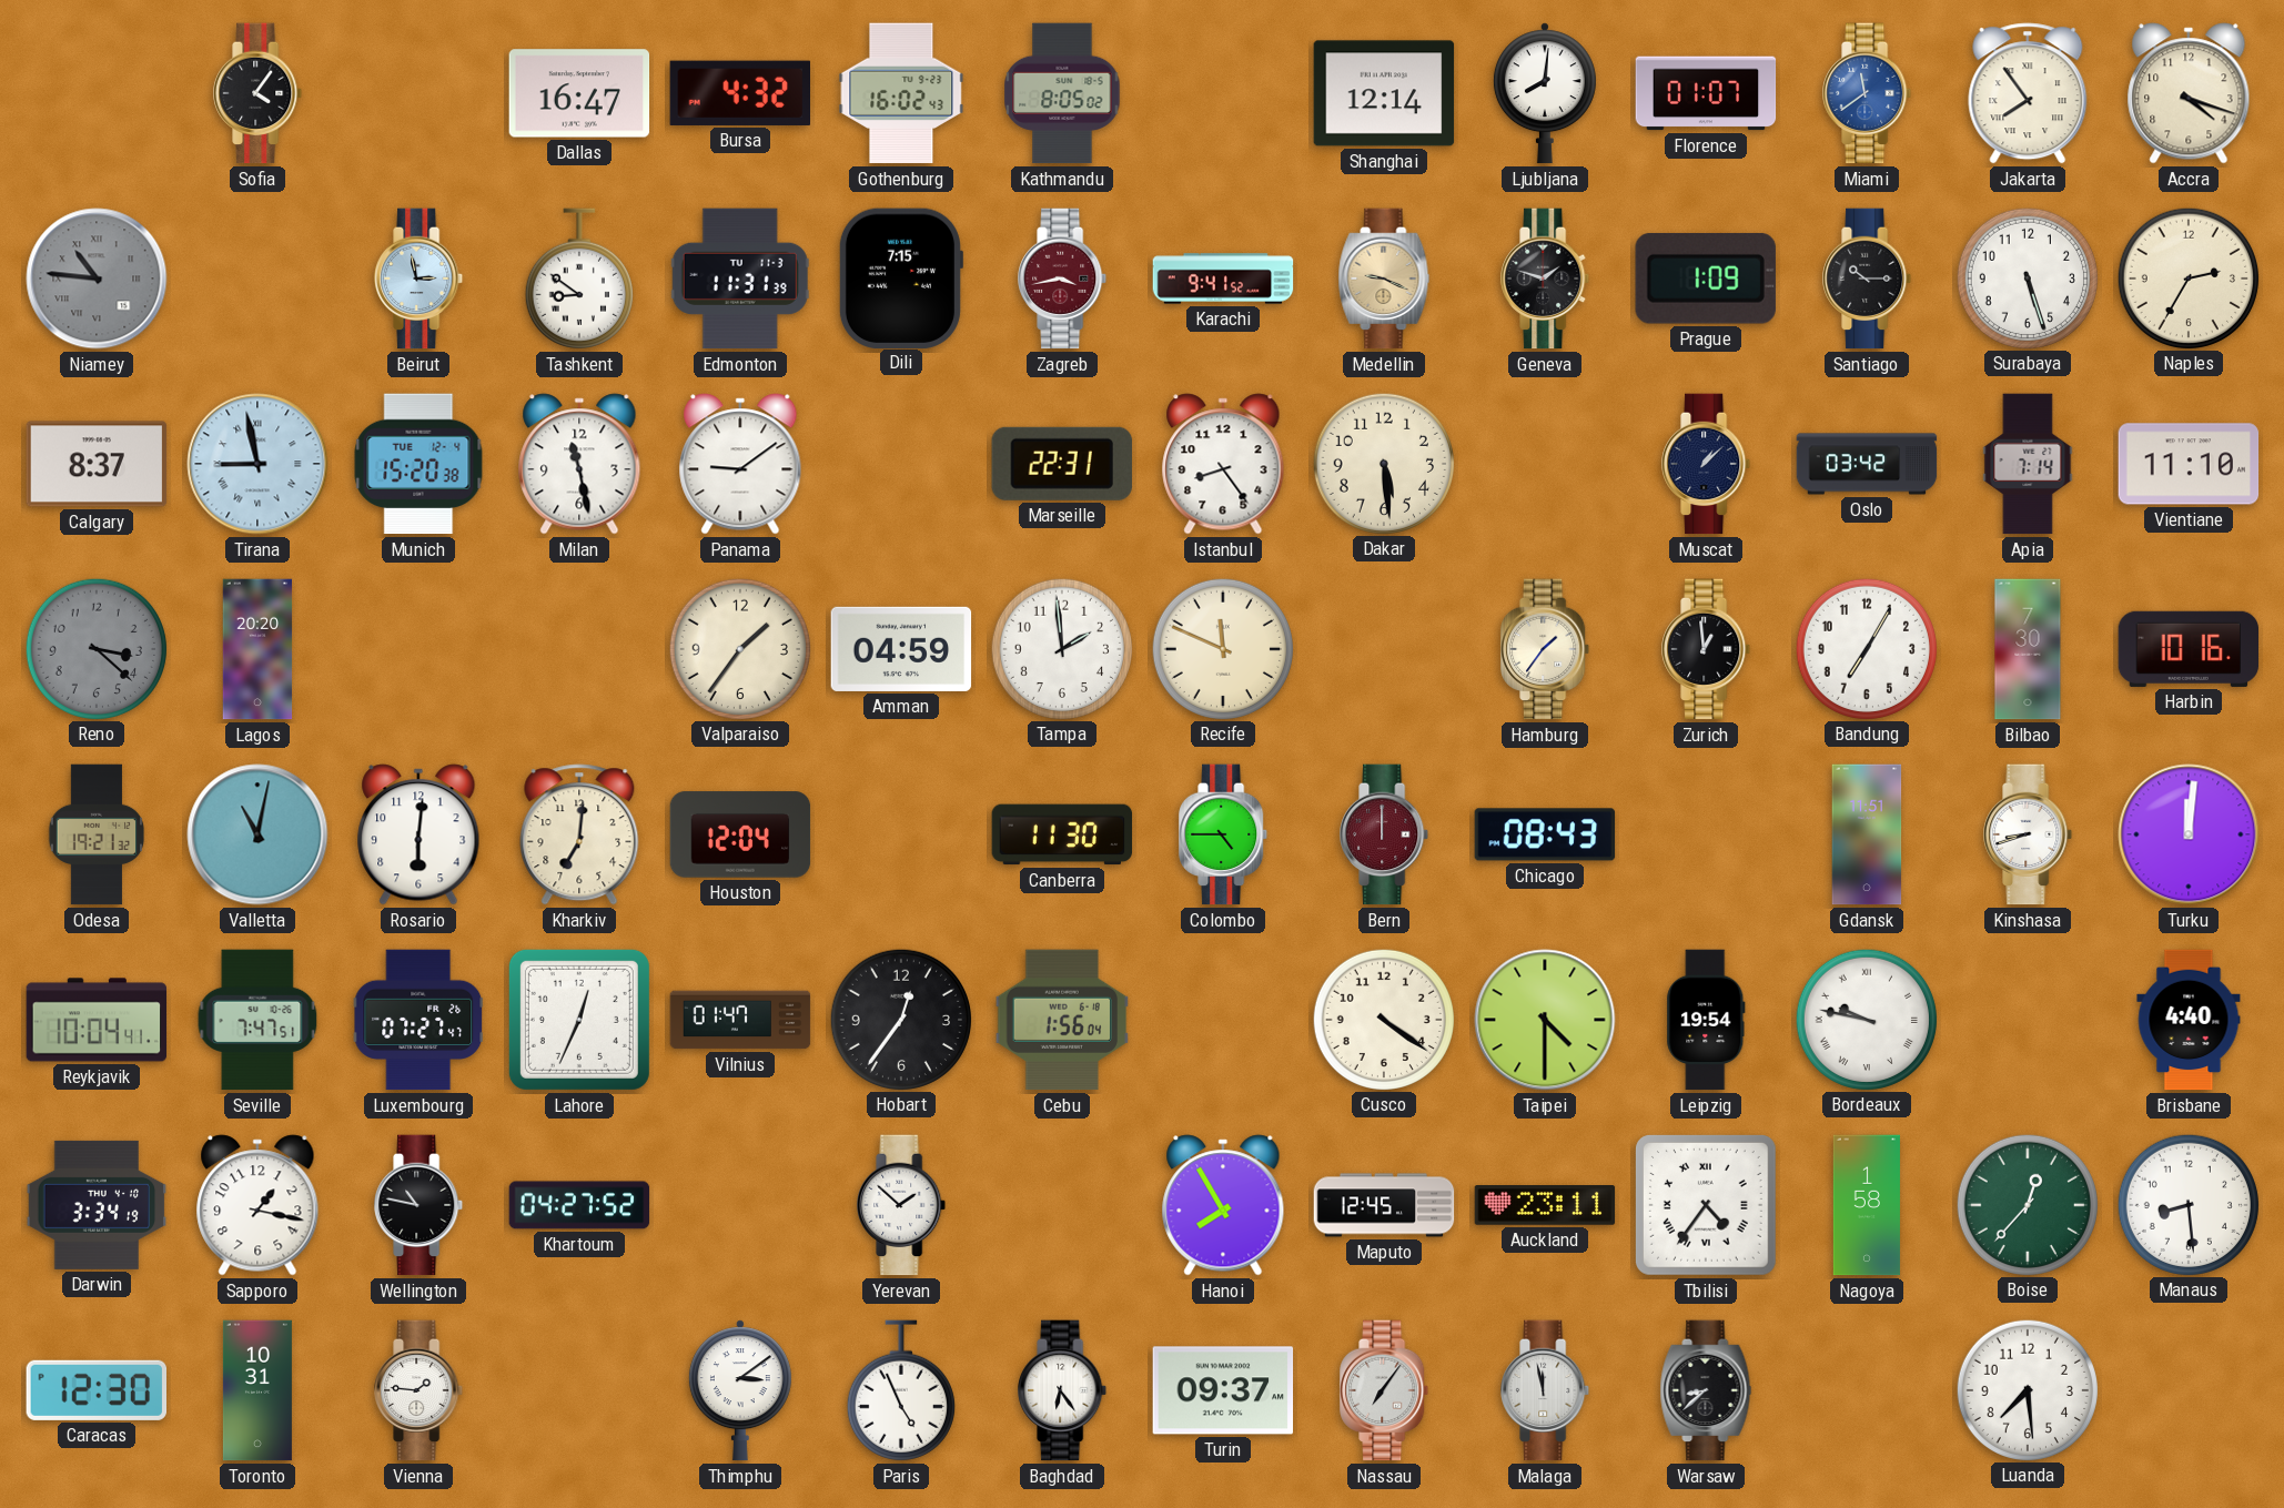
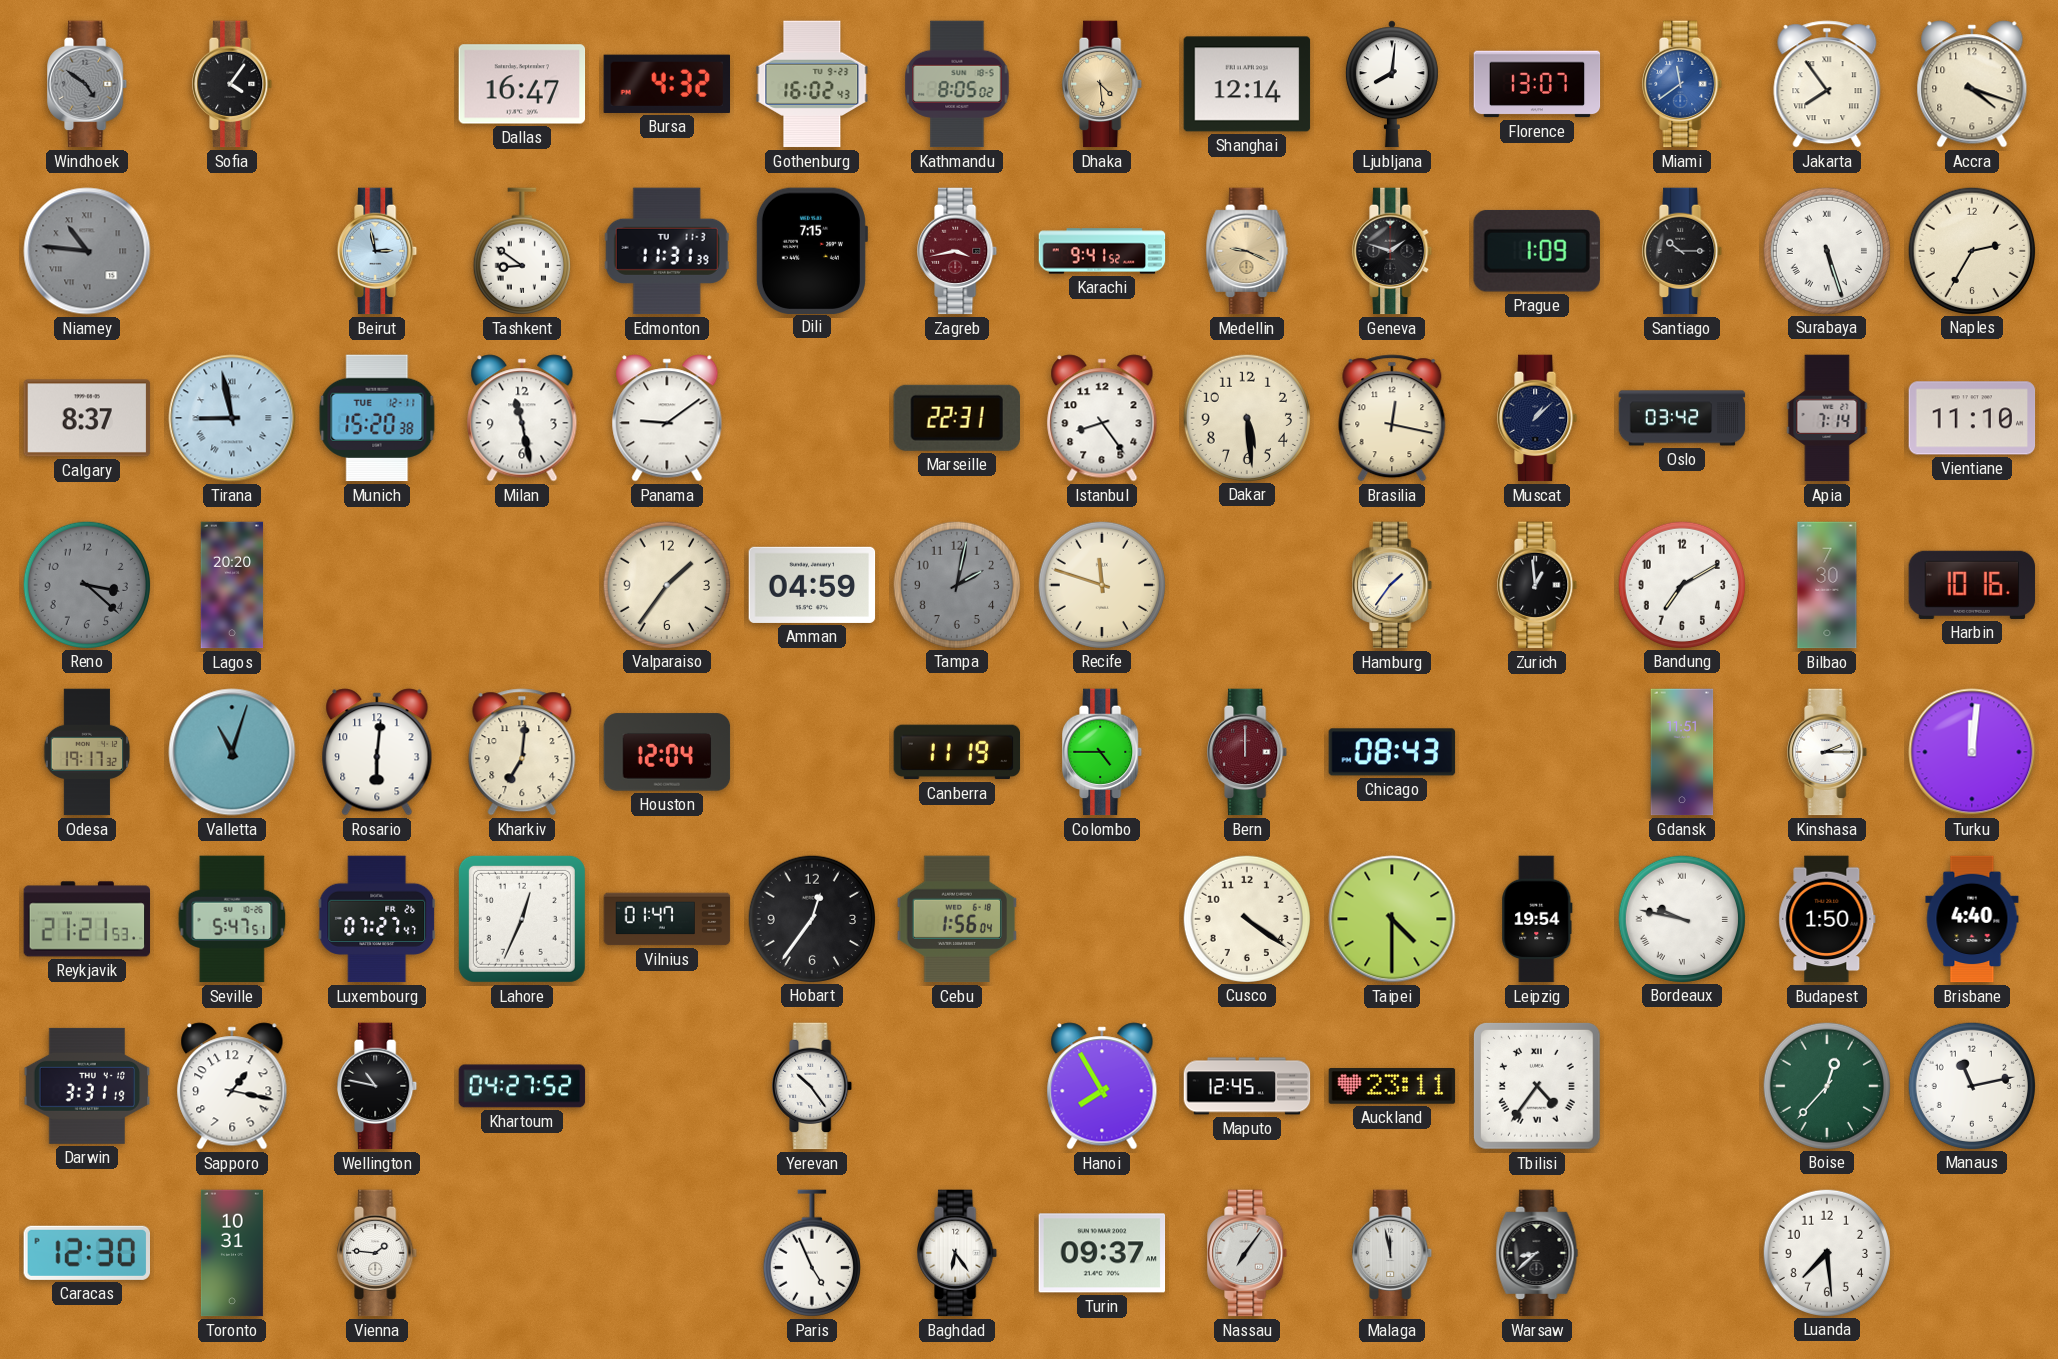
Windhoek: none -> 4:51
Dhaka: none -> 4:29
Florence: 01:07 -> 13:07
Surabaya numerals: Arabic -> Roman
Munich date: TUE 12-4 -> TUE 12-11
Brasilia: none -> 12:17
Tampa: 1:59 -> 2:02
Tampa dial: white -> grey
Recife: 11:49 -> 11:48
Bandung: 7:05 -> 7:10
Odesa: 19:21 -> 19:17
Valletta: 11:02 -> 11:03
Canberra: 11:30 -> 11:19
Kinshasa: 8:42 -> 2:15
Reykjavik: 10:04 -> 21:21
Seville: 7:47 -> 5:47
Budapest: none -> 1:50
Darwin: 3:34 -> 3:31
Yerevan: 1:52 -> 10:24
Nagoya: 1:58 -> none
Manaus: 8:29 -> 11:13
Thimphu: 3:09 -> none
